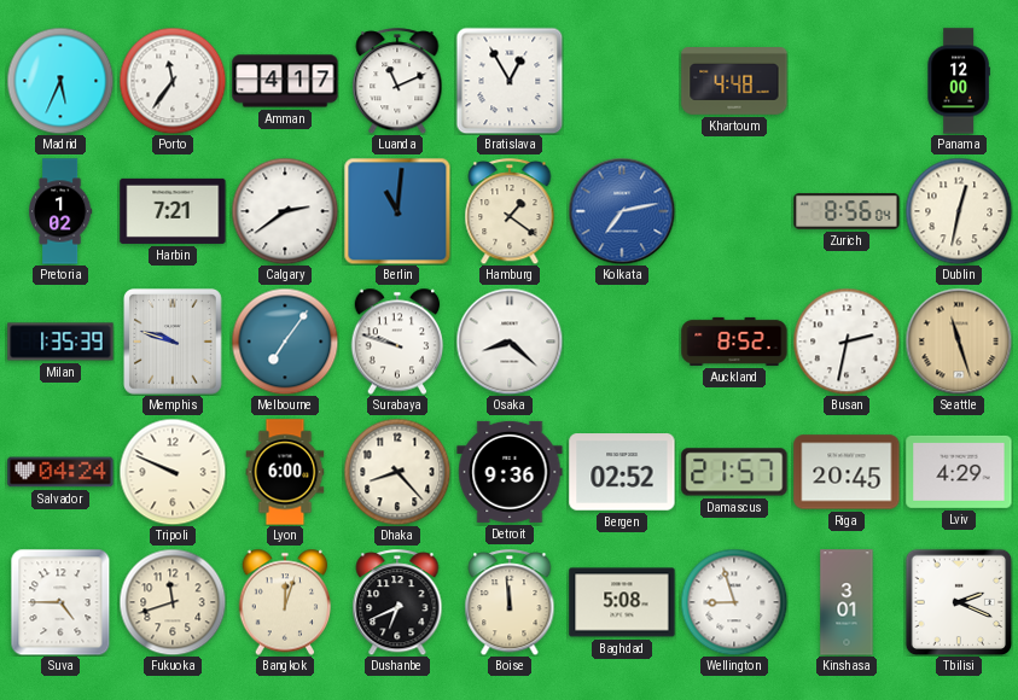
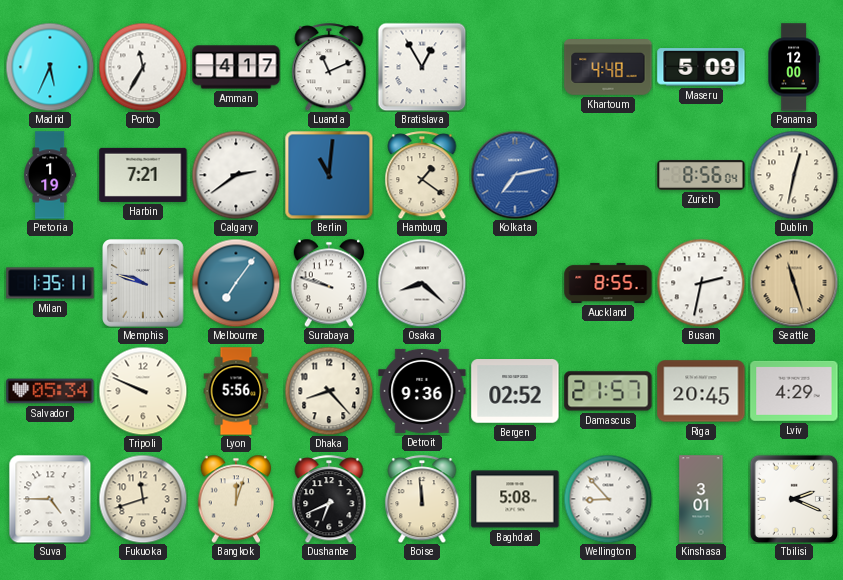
Porto: 11:36 -> 11:35
Maseru: none -> 5:09
Pretoria: 1:02 -> 1:19
Milan: 1:35:39 -> 1:35:11
Auckland: 8:52 -> 8:55
Salvador: 04:24 -> 05:34
Lyon: 6:00 -> 5:56
Wellington: 8:57 -> 8:53
